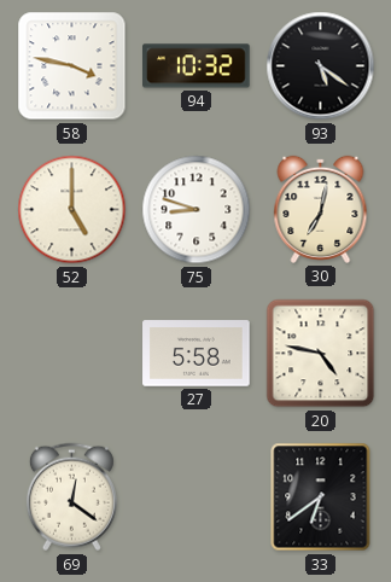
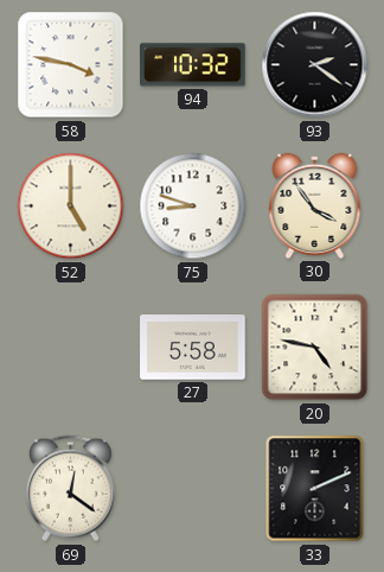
93: 5:21 -> 2:21
30: 7:02 -> 3:54
33: 6:39 -> 2:11
